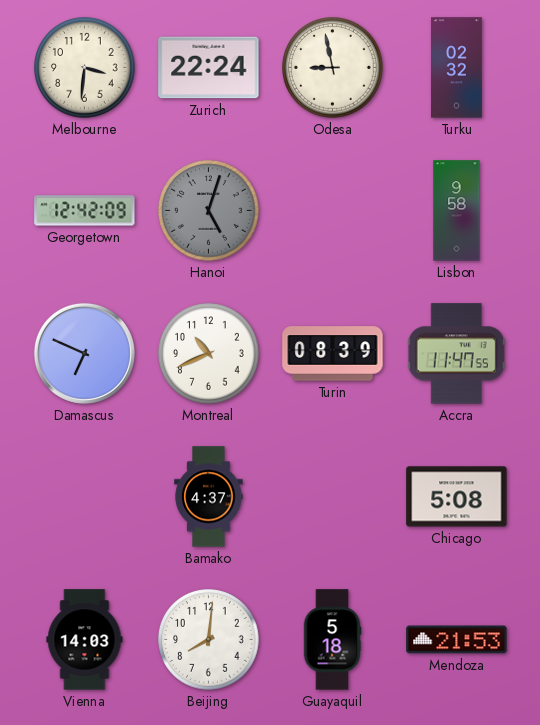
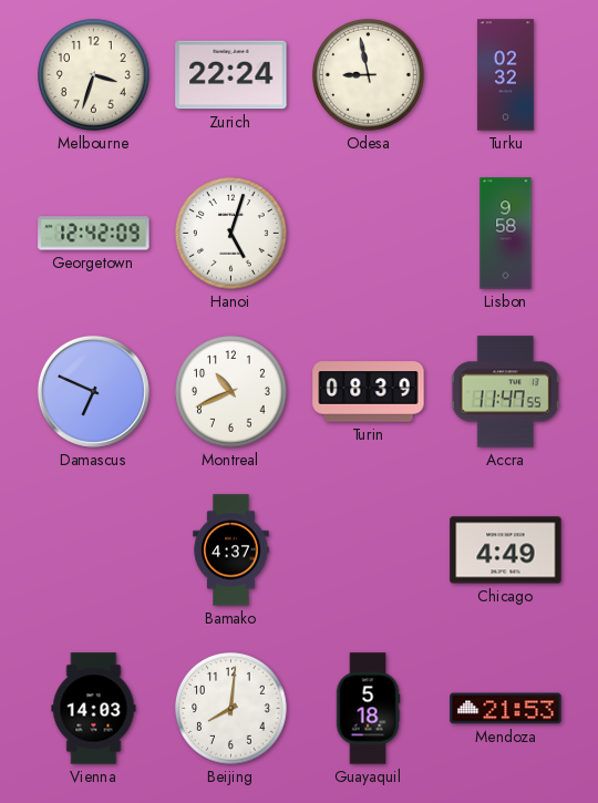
Melbourne: 3:31 -> 3:33
Hanoi dial: grey -> white
Chicago: 5:08 -> 4:49
